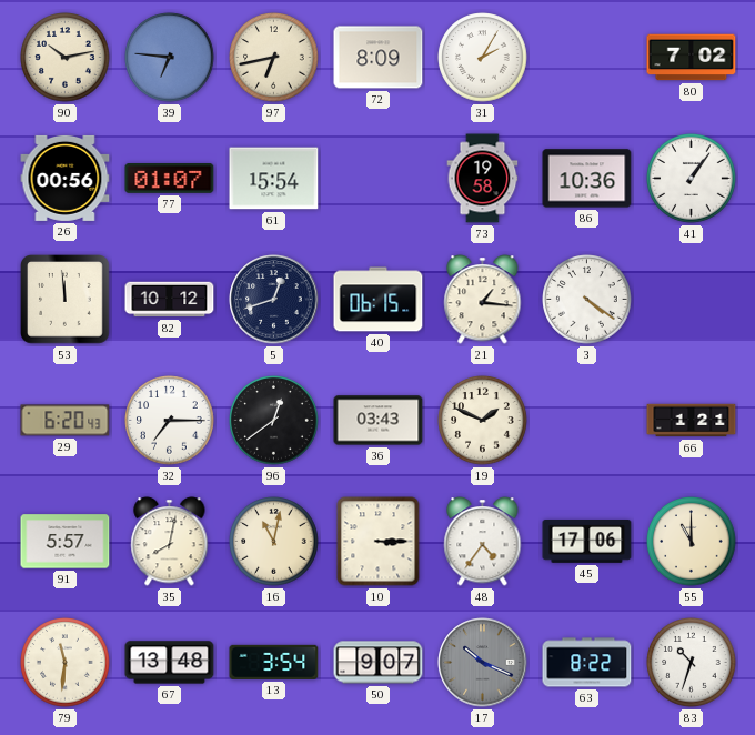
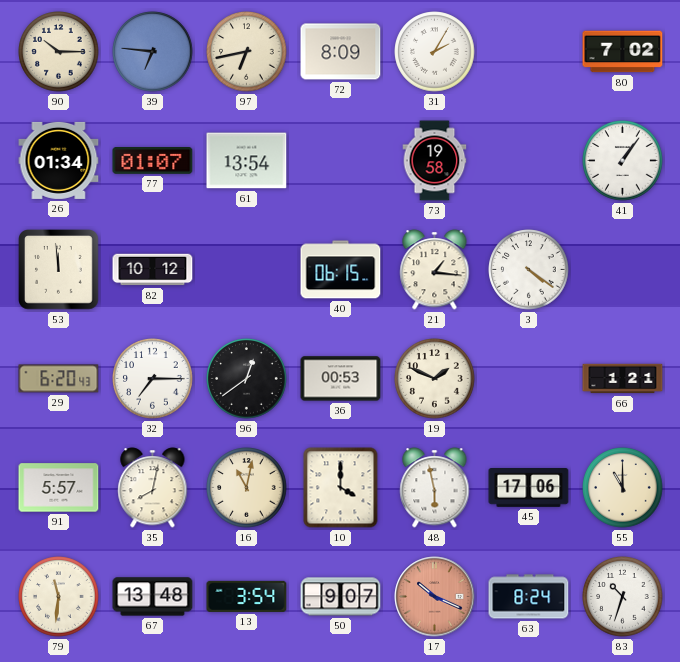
90: 10:13 -> 10:15
26: 00:56 -> 01:34
61: 15:54 -> 13:54
86: 10:36 -> none
5: 12:42 -> none
36: 03:43 -> 00:53
10: 3:15 -> 4:00
48: 4:36 -> 5:58
17 dial: grey -> salmon
63: 8:22 -> 8:24
